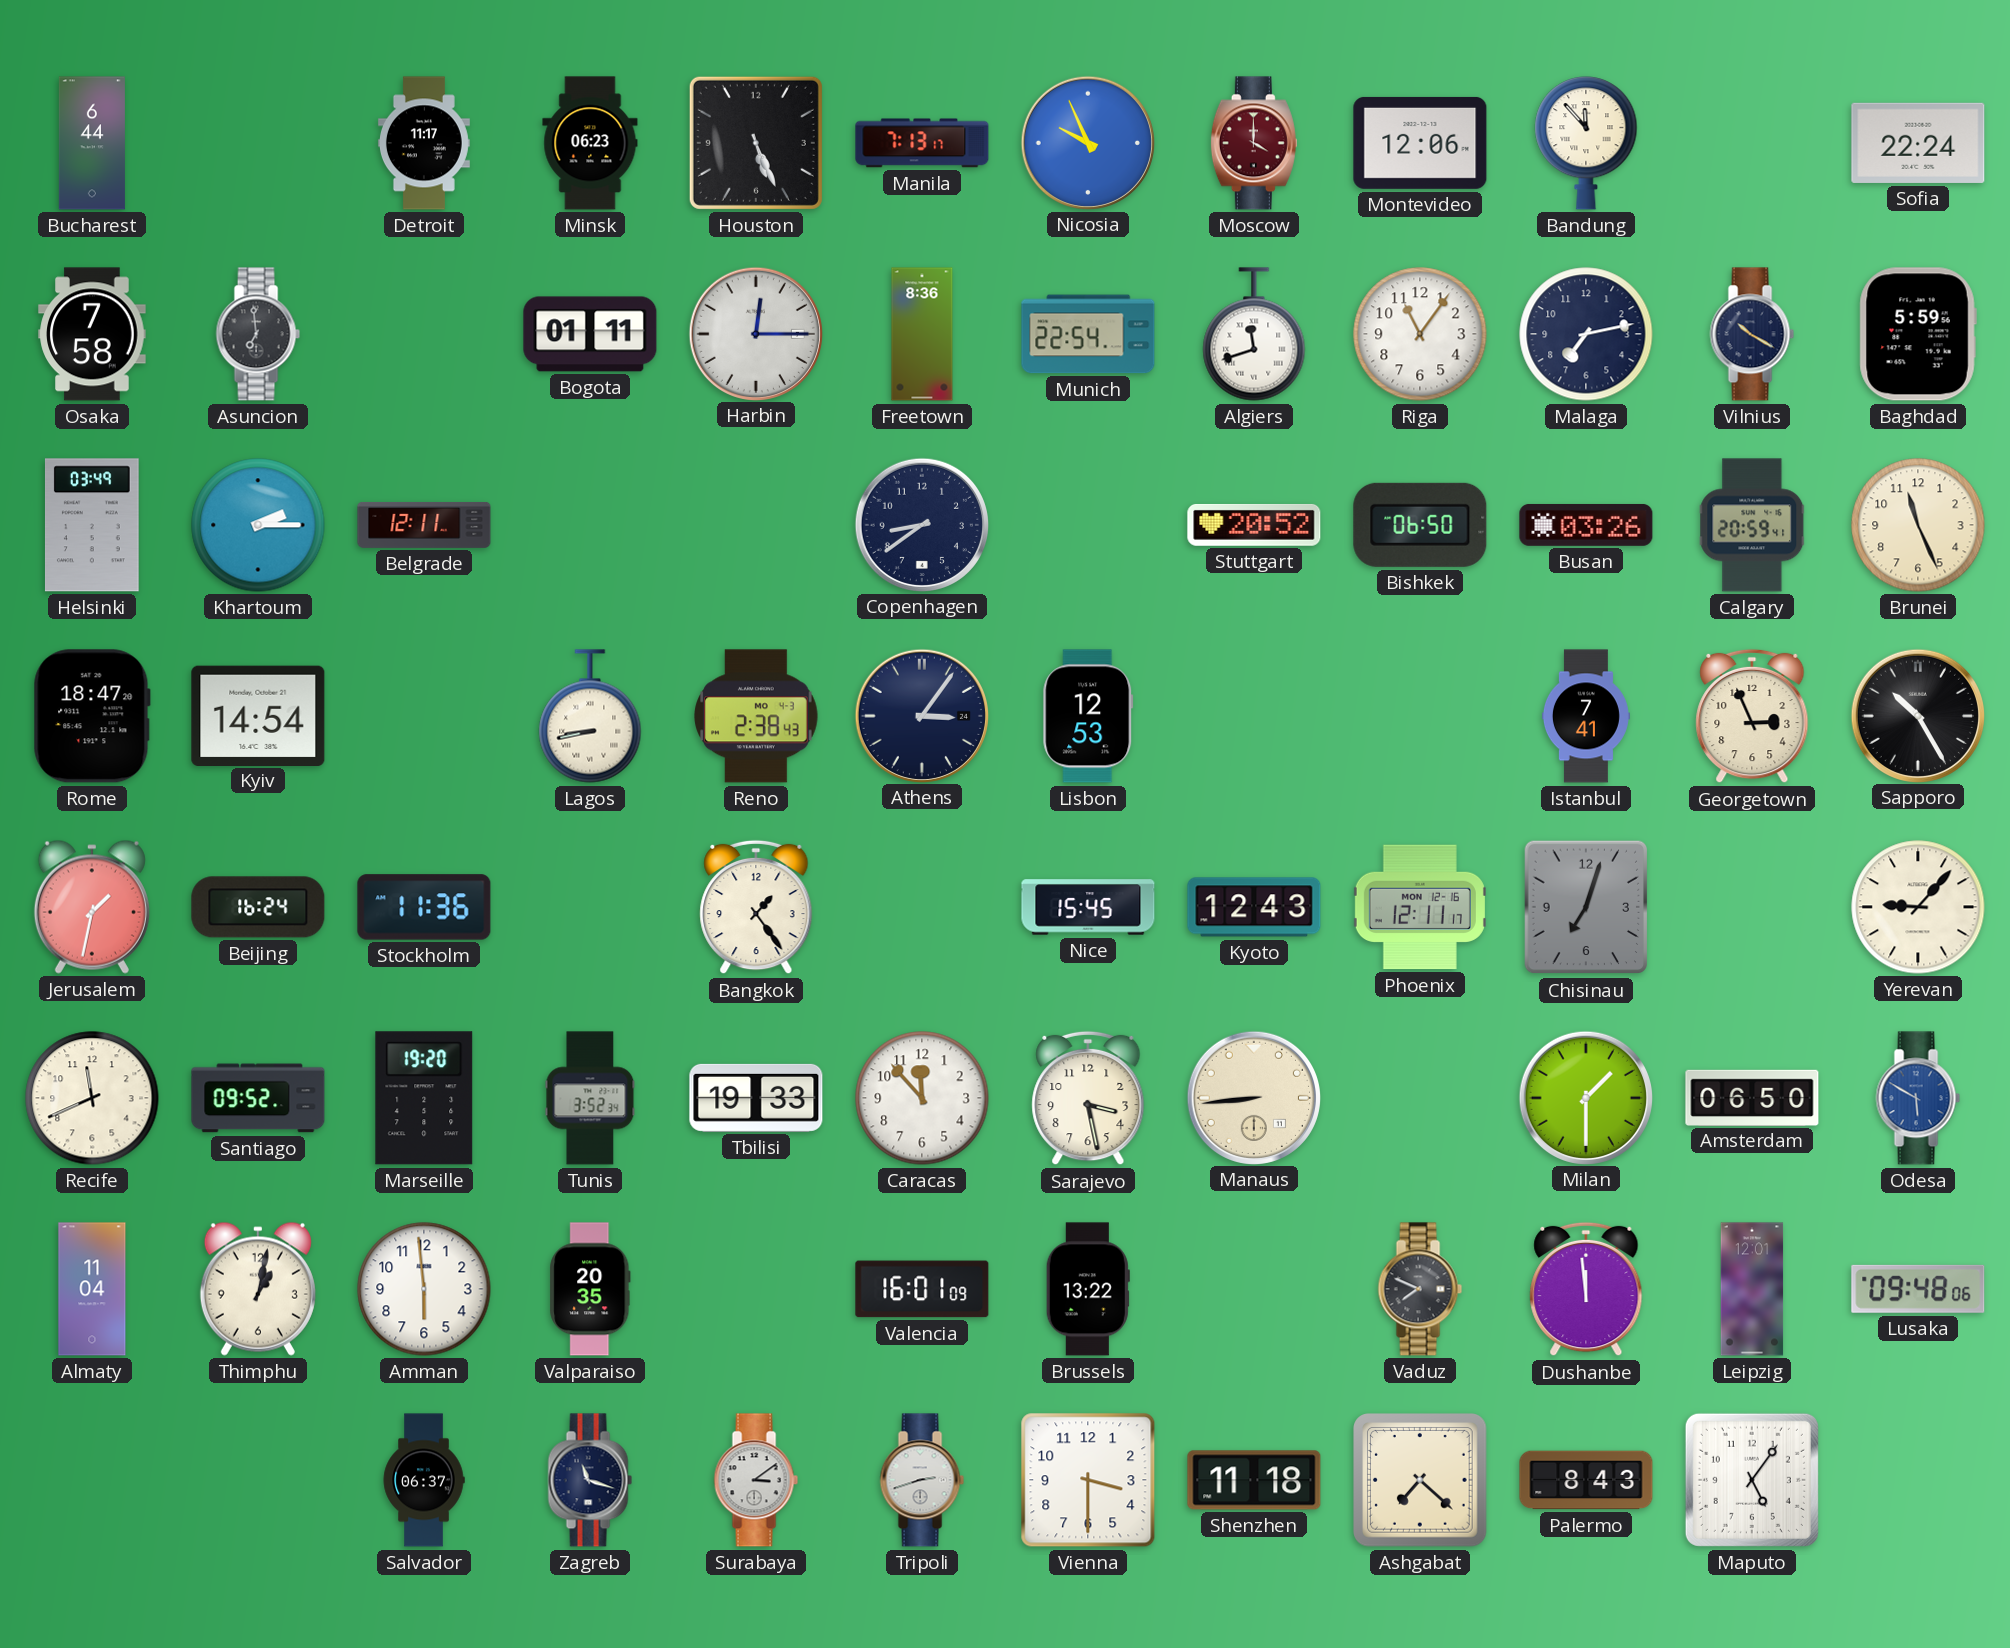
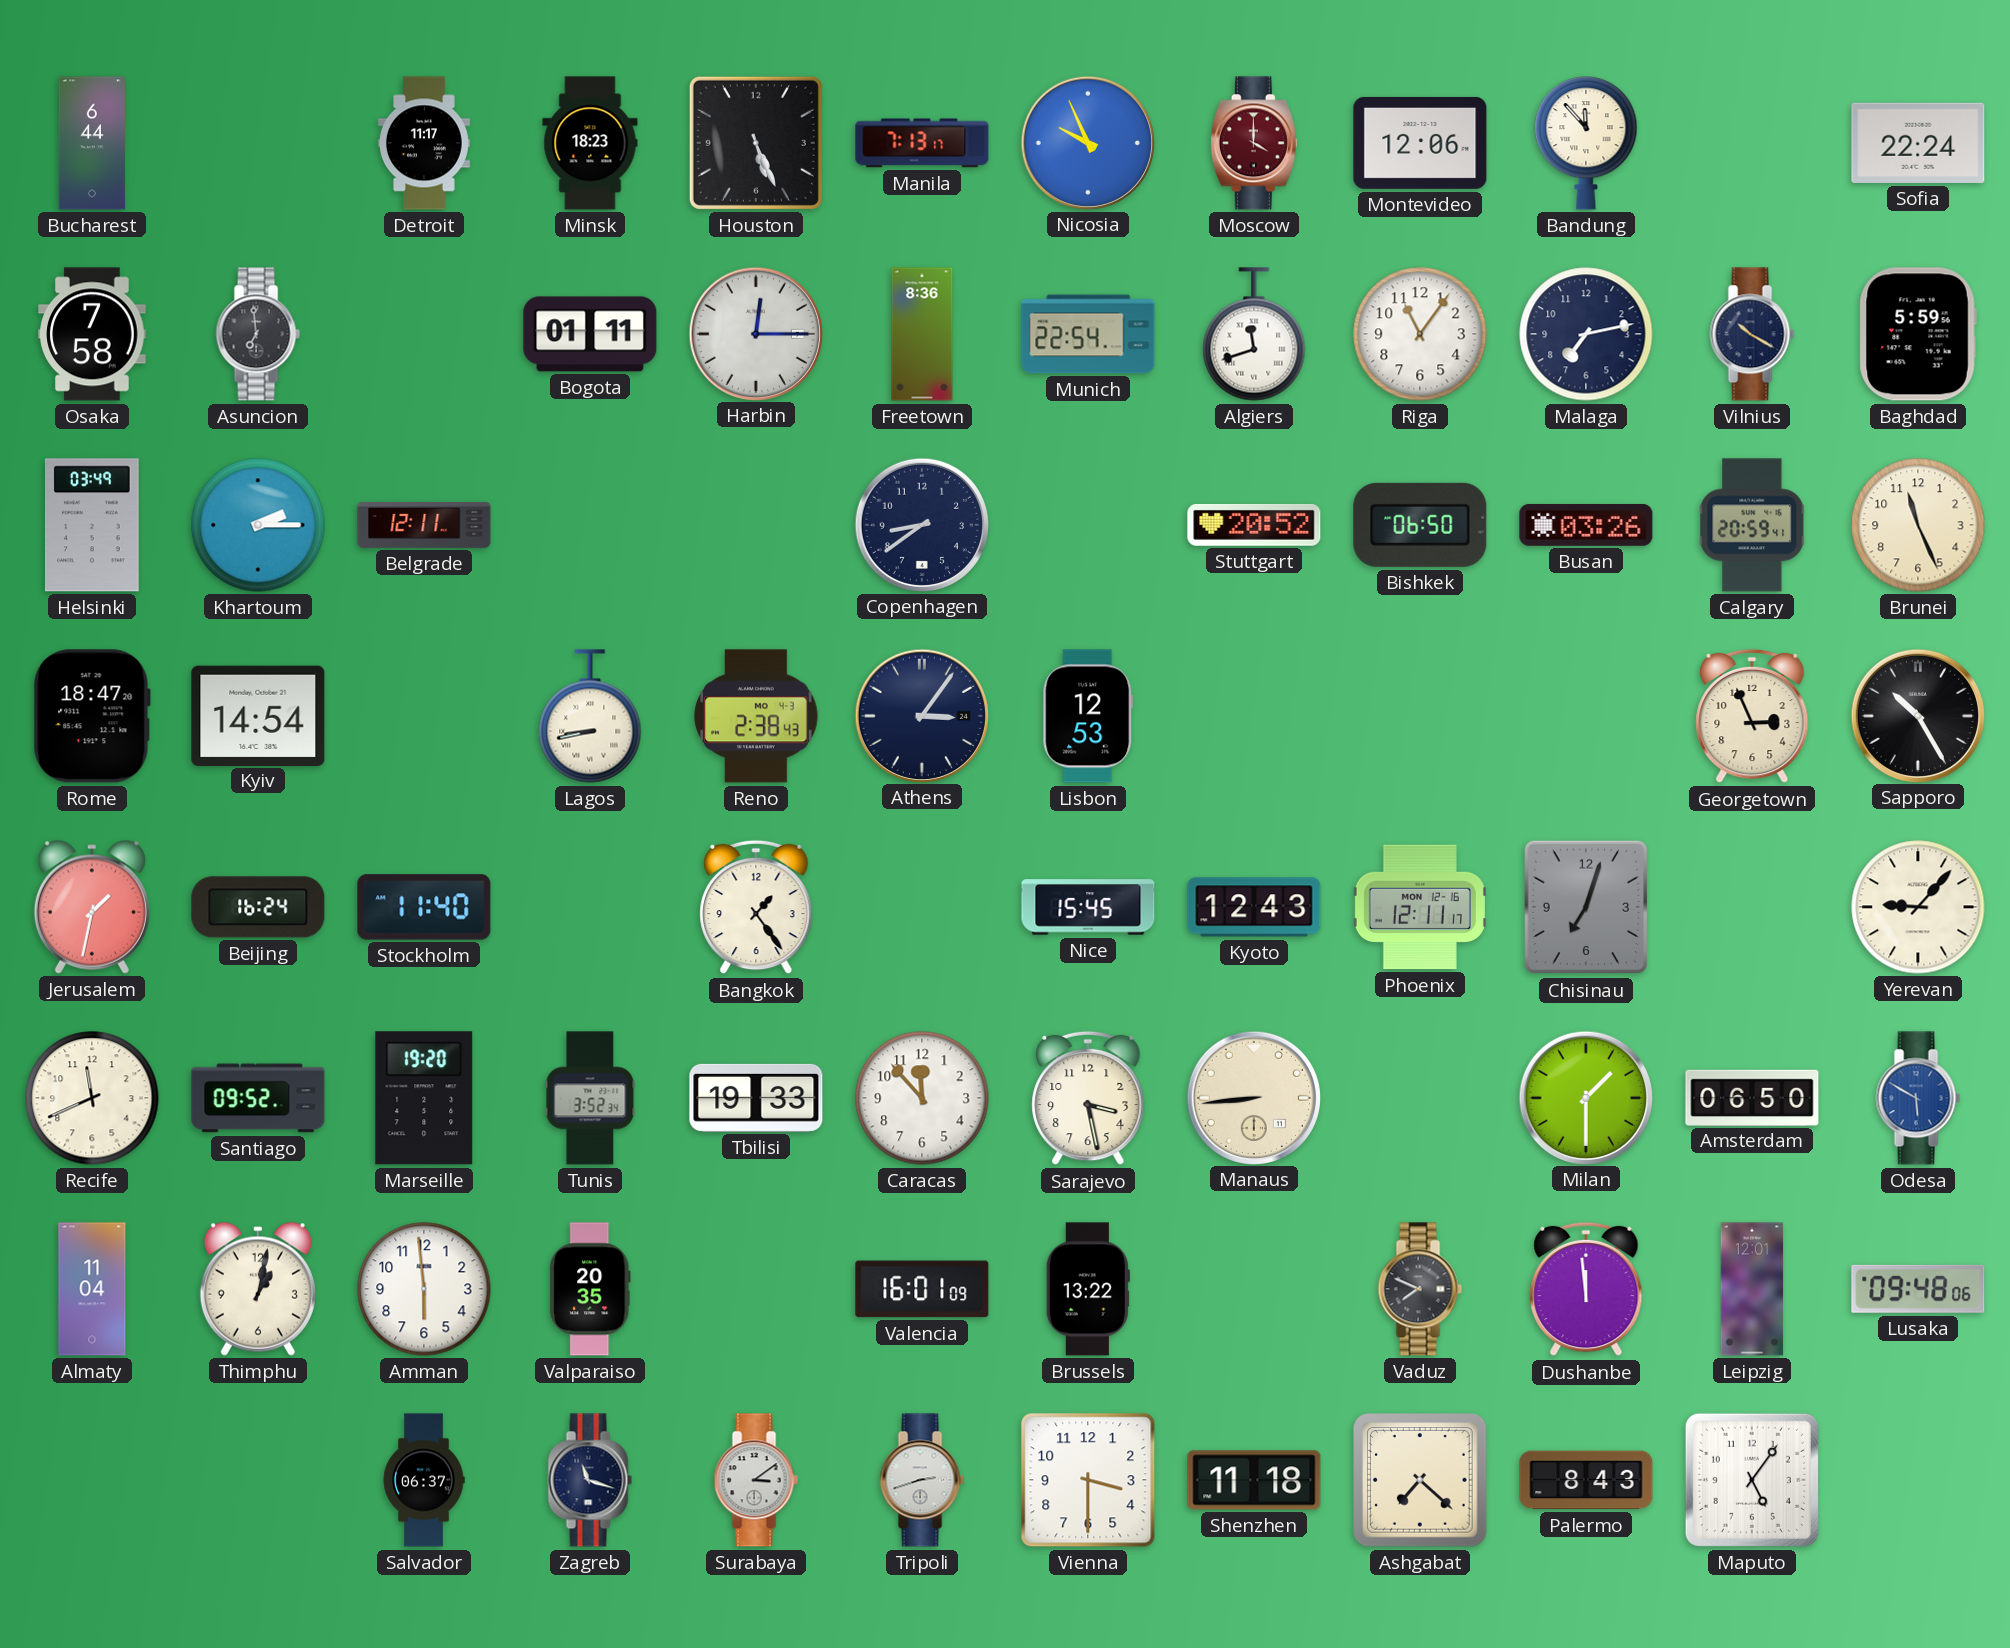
Minsk: 06:23 -> 18:23
Istanbul: 7:41 -> none
Stockholm: 11:36 -> 11:40
